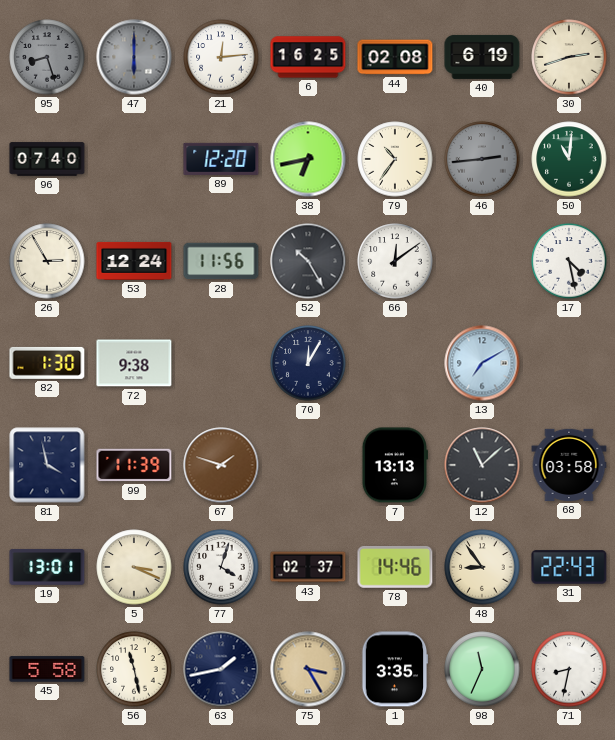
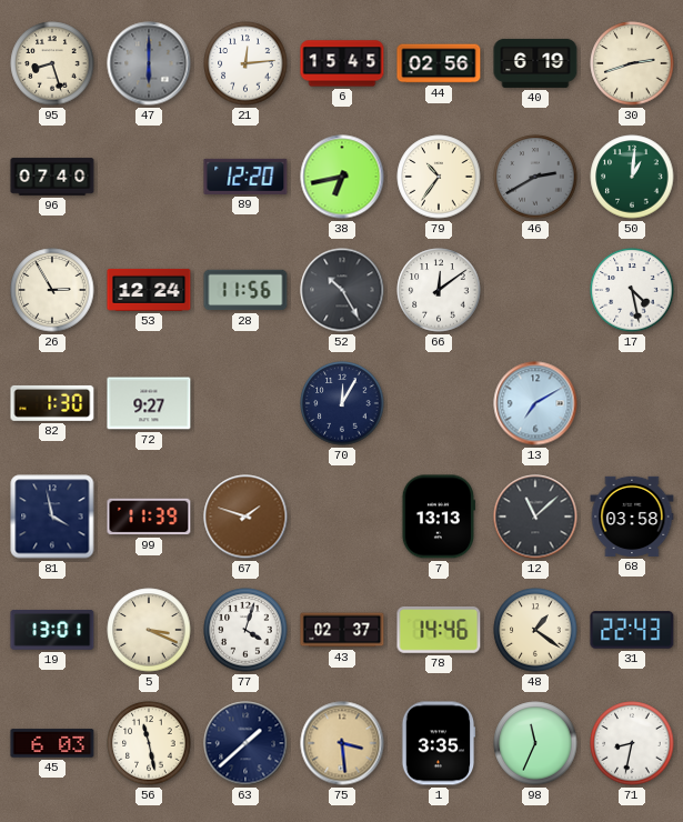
95 dial: grey -> cream
6: 16:25 -> 15:45
44: 02:08 -> 02:56
46: 2:44 -> 2:40
50: 11:01 -> 1:01
72: 9:38 -> 9:27
48: 8:54 -> 1:21
45: 5:58 -> 6:03
63: 1:43 -> 1:38
75: 3:25 -> 3:29
